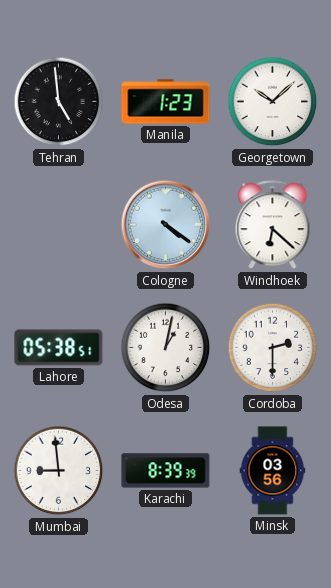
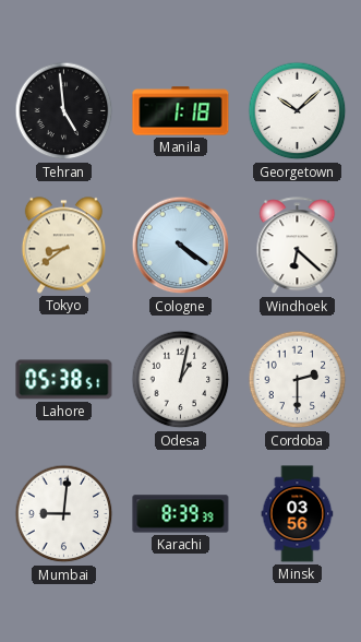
Manila: 1:23 -> 1:18
Tokyo: none -> 8:39
Mumbai: 8:59 -> 9:01
